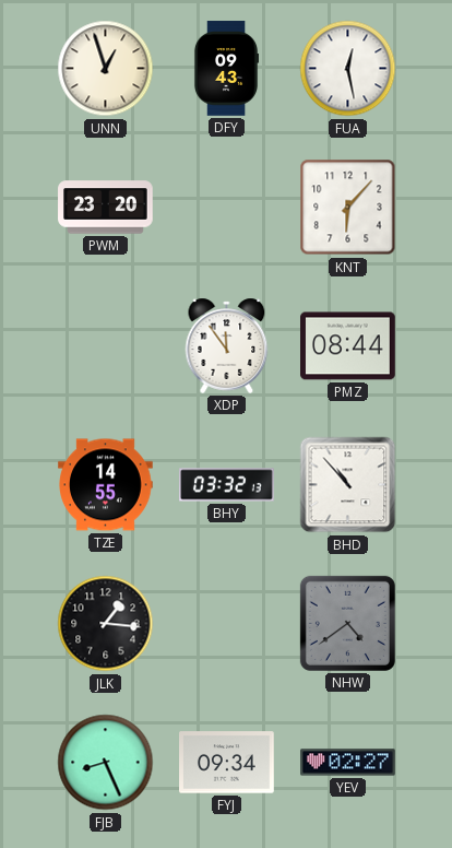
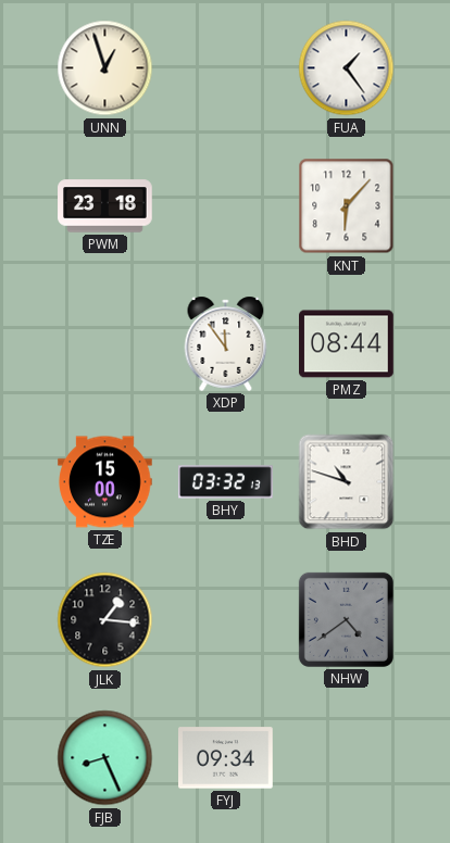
DFY: 09:43 -> none
FUA: 12:28 -> 1:24
PWM: 23:20 -> 23:18
TZE: 14:55 -> 15:00
BHD: 10:53 -> 10:48
YEV: 02:27 -> none
